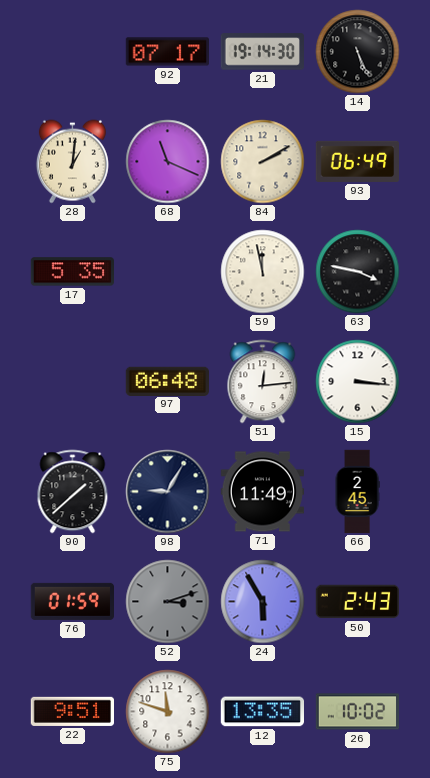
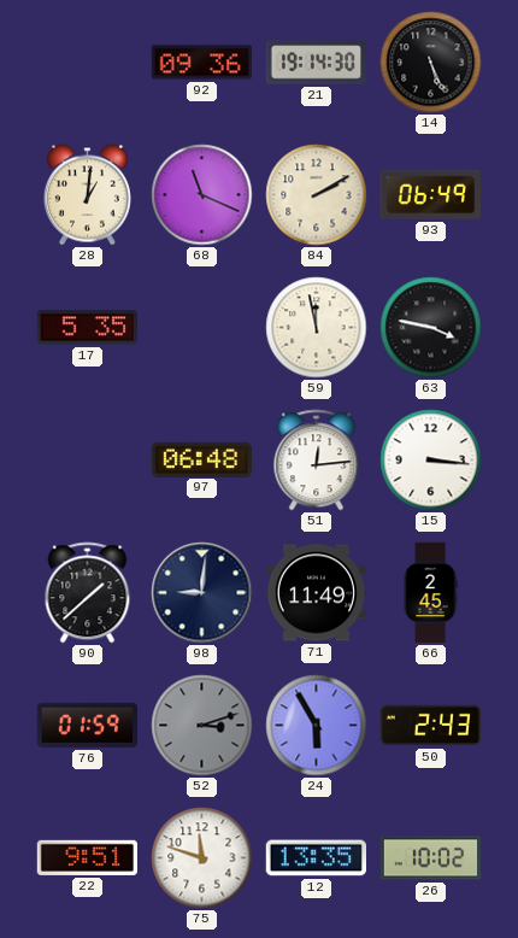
92: 07:17 -> 09:36
98: 9:05 -> 9:01
